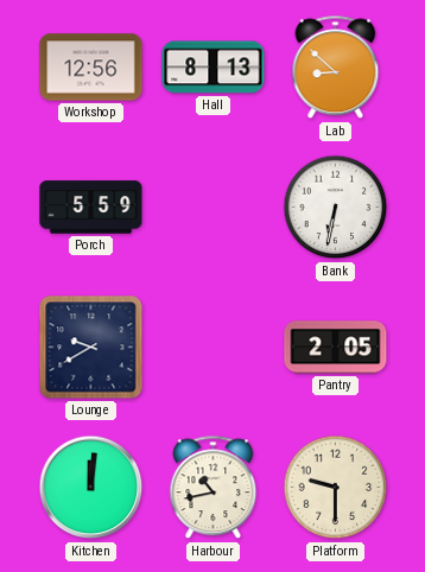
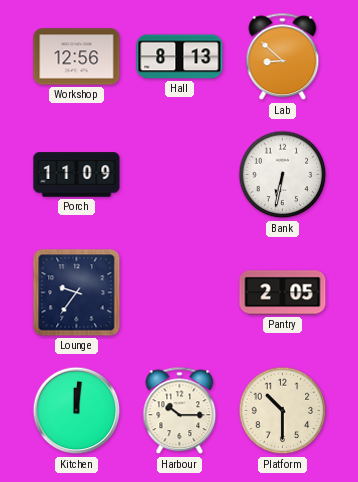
Porch: 5:59 -> 11:09
Lounge: 9:40 -> 9:36
Harbour: 10:43 -> 10:15
Platform: 9:30 -> 10:30
